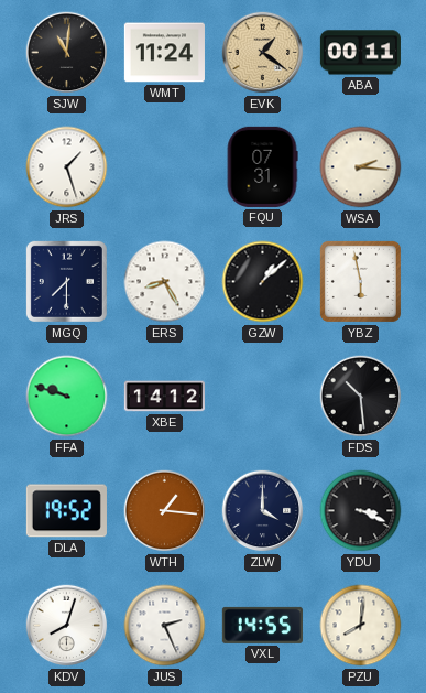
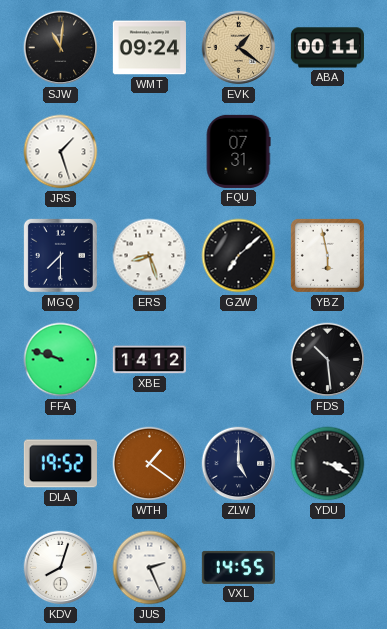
WMT: 11:24 -> 09:24
WSA: 2:16 -> none
ERS: 8:25 -> 8:27
GZW: 1:08 -> 7:08
WTH: 1:16 -> 1:21
ZLW: 4:00 -> 5:00
PZU: 8:01 -> none
